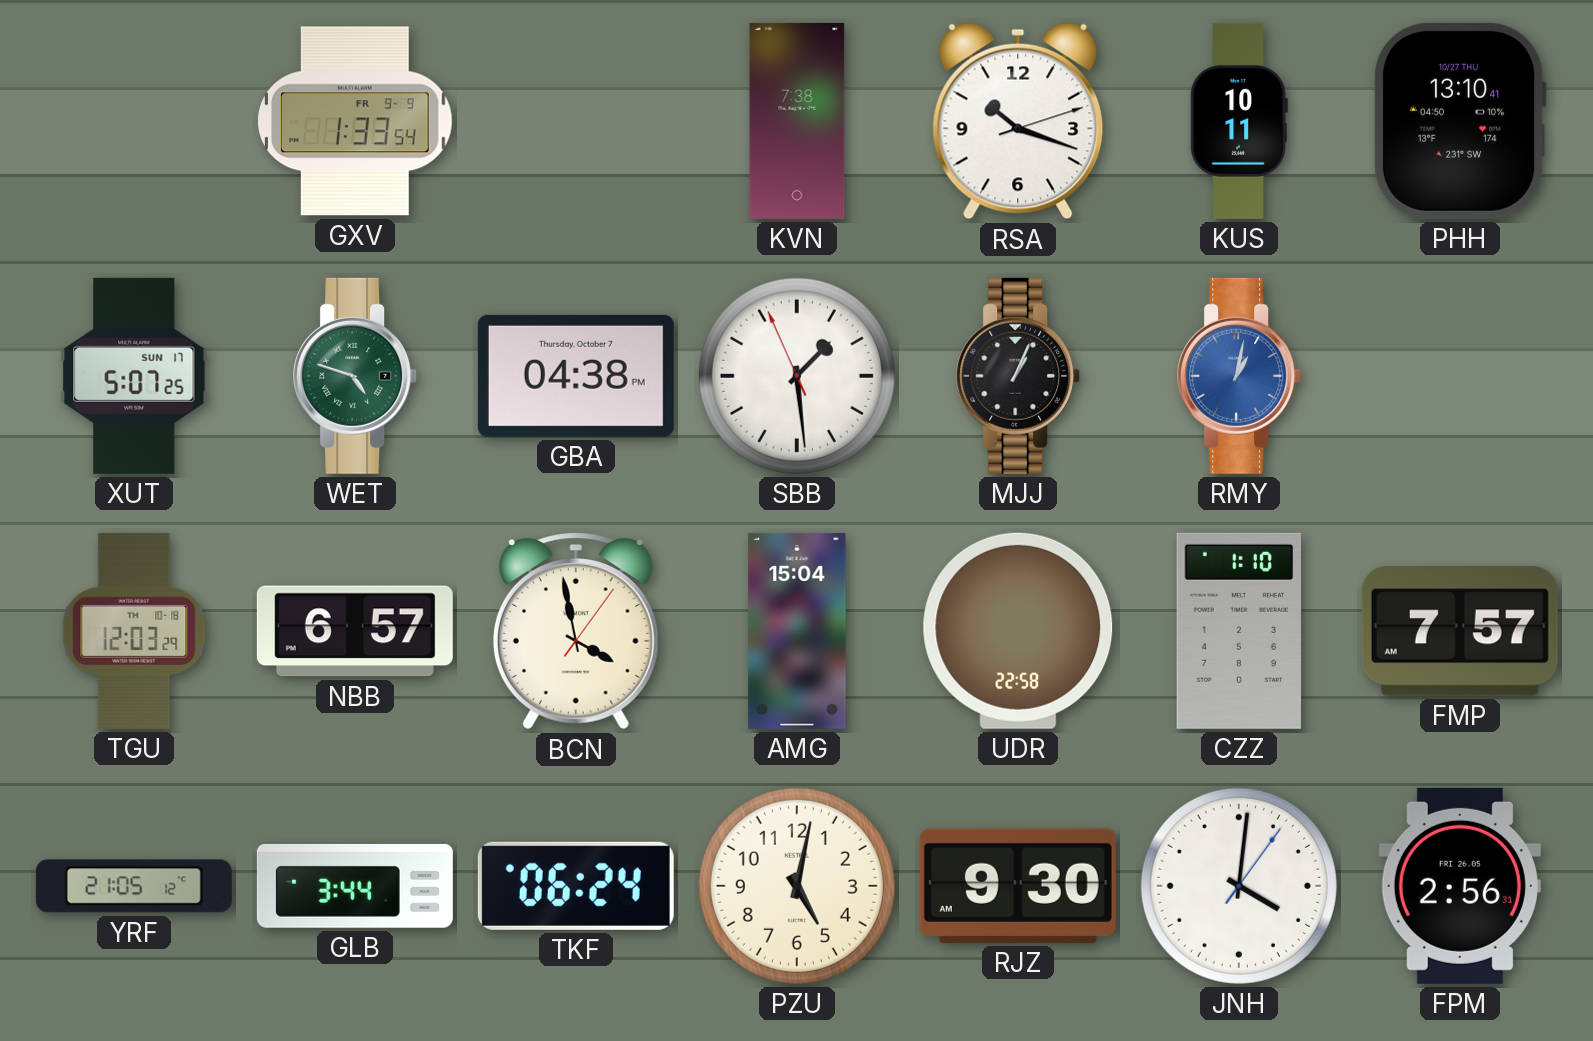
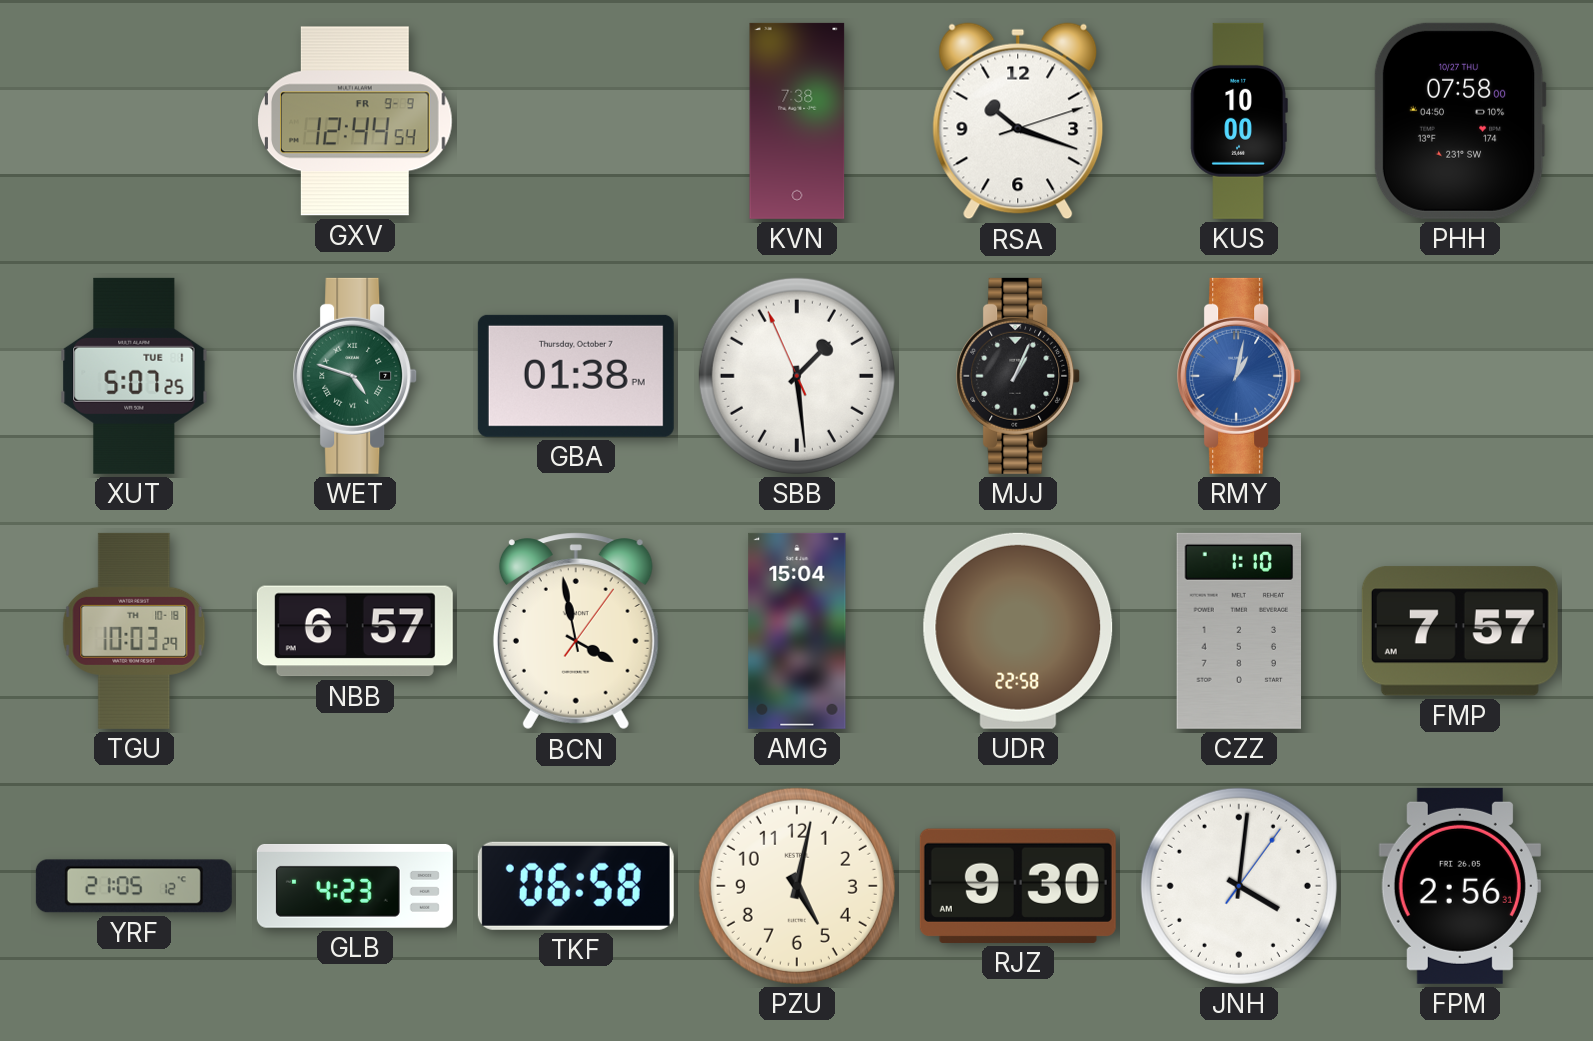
GXV: 1:33 -> 12:44
KUS: 10:11 -> 10:00
PHH: 13:10 -> 07:58
XUT date: SUN 17 -> TUE 1
GBA: 04:38 -> 01:38
TGU: 12:03 -> 10:03
GLB: 3:44 -> 4:23
TKF: 06:24 -> 06:58
